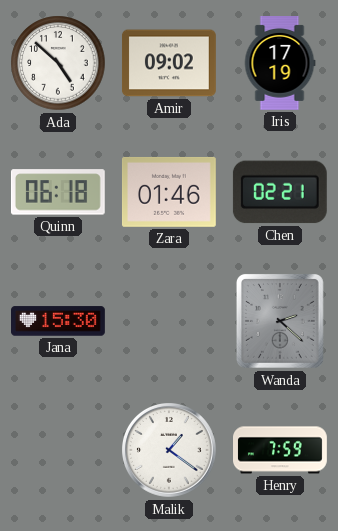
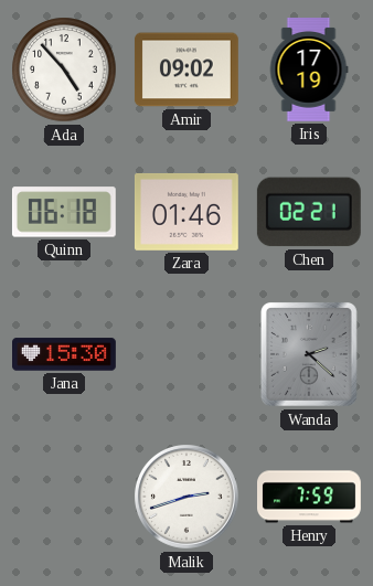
Ada: 4:52 -> 4:53
Malik: 1:21 -> 2:42
